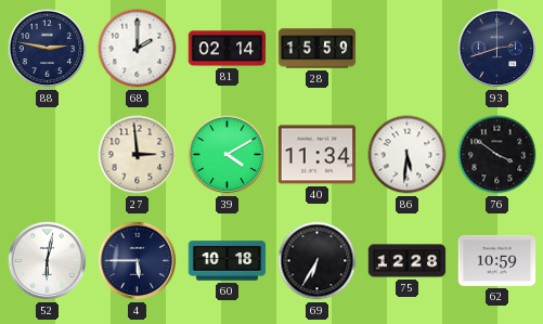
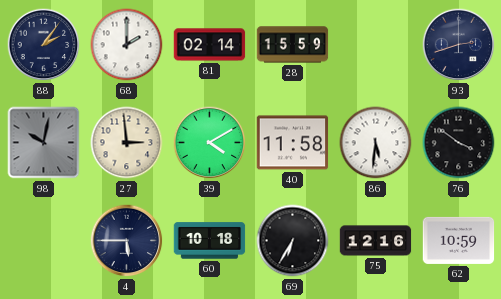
88: 2:47 -> 2:06
98: none -> 10:02
40: 11:34 -> 11:58
52: 6:02 -> none
75: 12:28 -> 12:16
